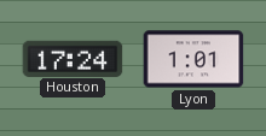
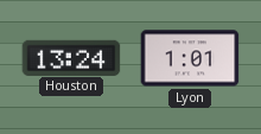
Houston: 17:24 -> 13:24
